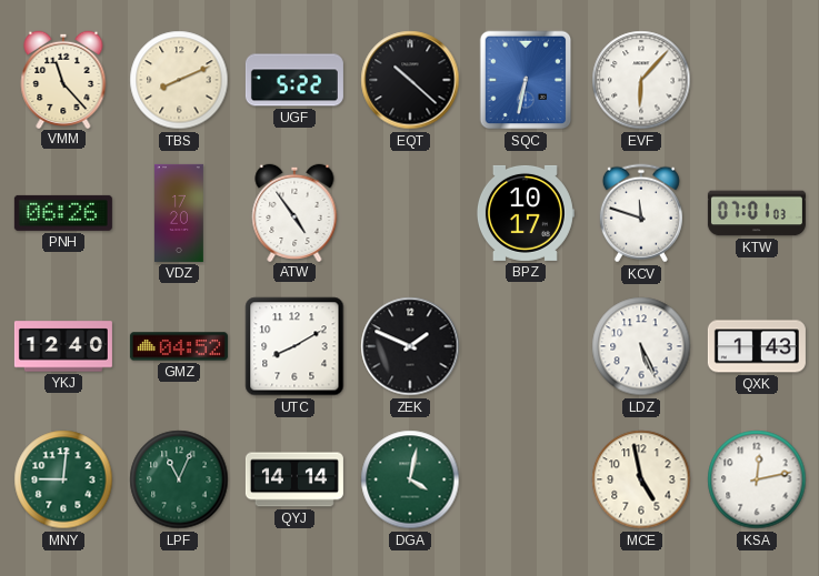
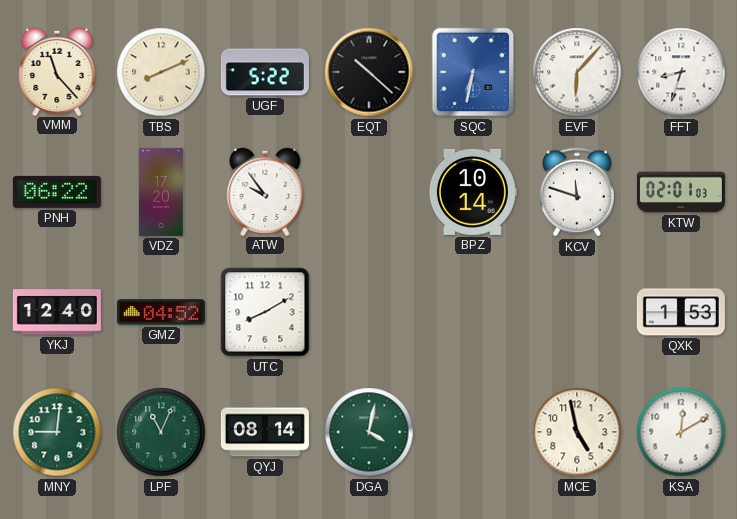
FFT: none -> 8:33
PNH: 06:26 -> 06:22
ATW: 4:54 -> 9:54
BPZ: 10:17 -> 10:14
KTW: 07:01 -> 02:01
ZEK: 1:49 -> none
LDZ: 5:26 -> none
QXK: 1:43 -> 1:53
QYJ: 14:14 -> 08:14
KSA: 12:13 -> 12:10
